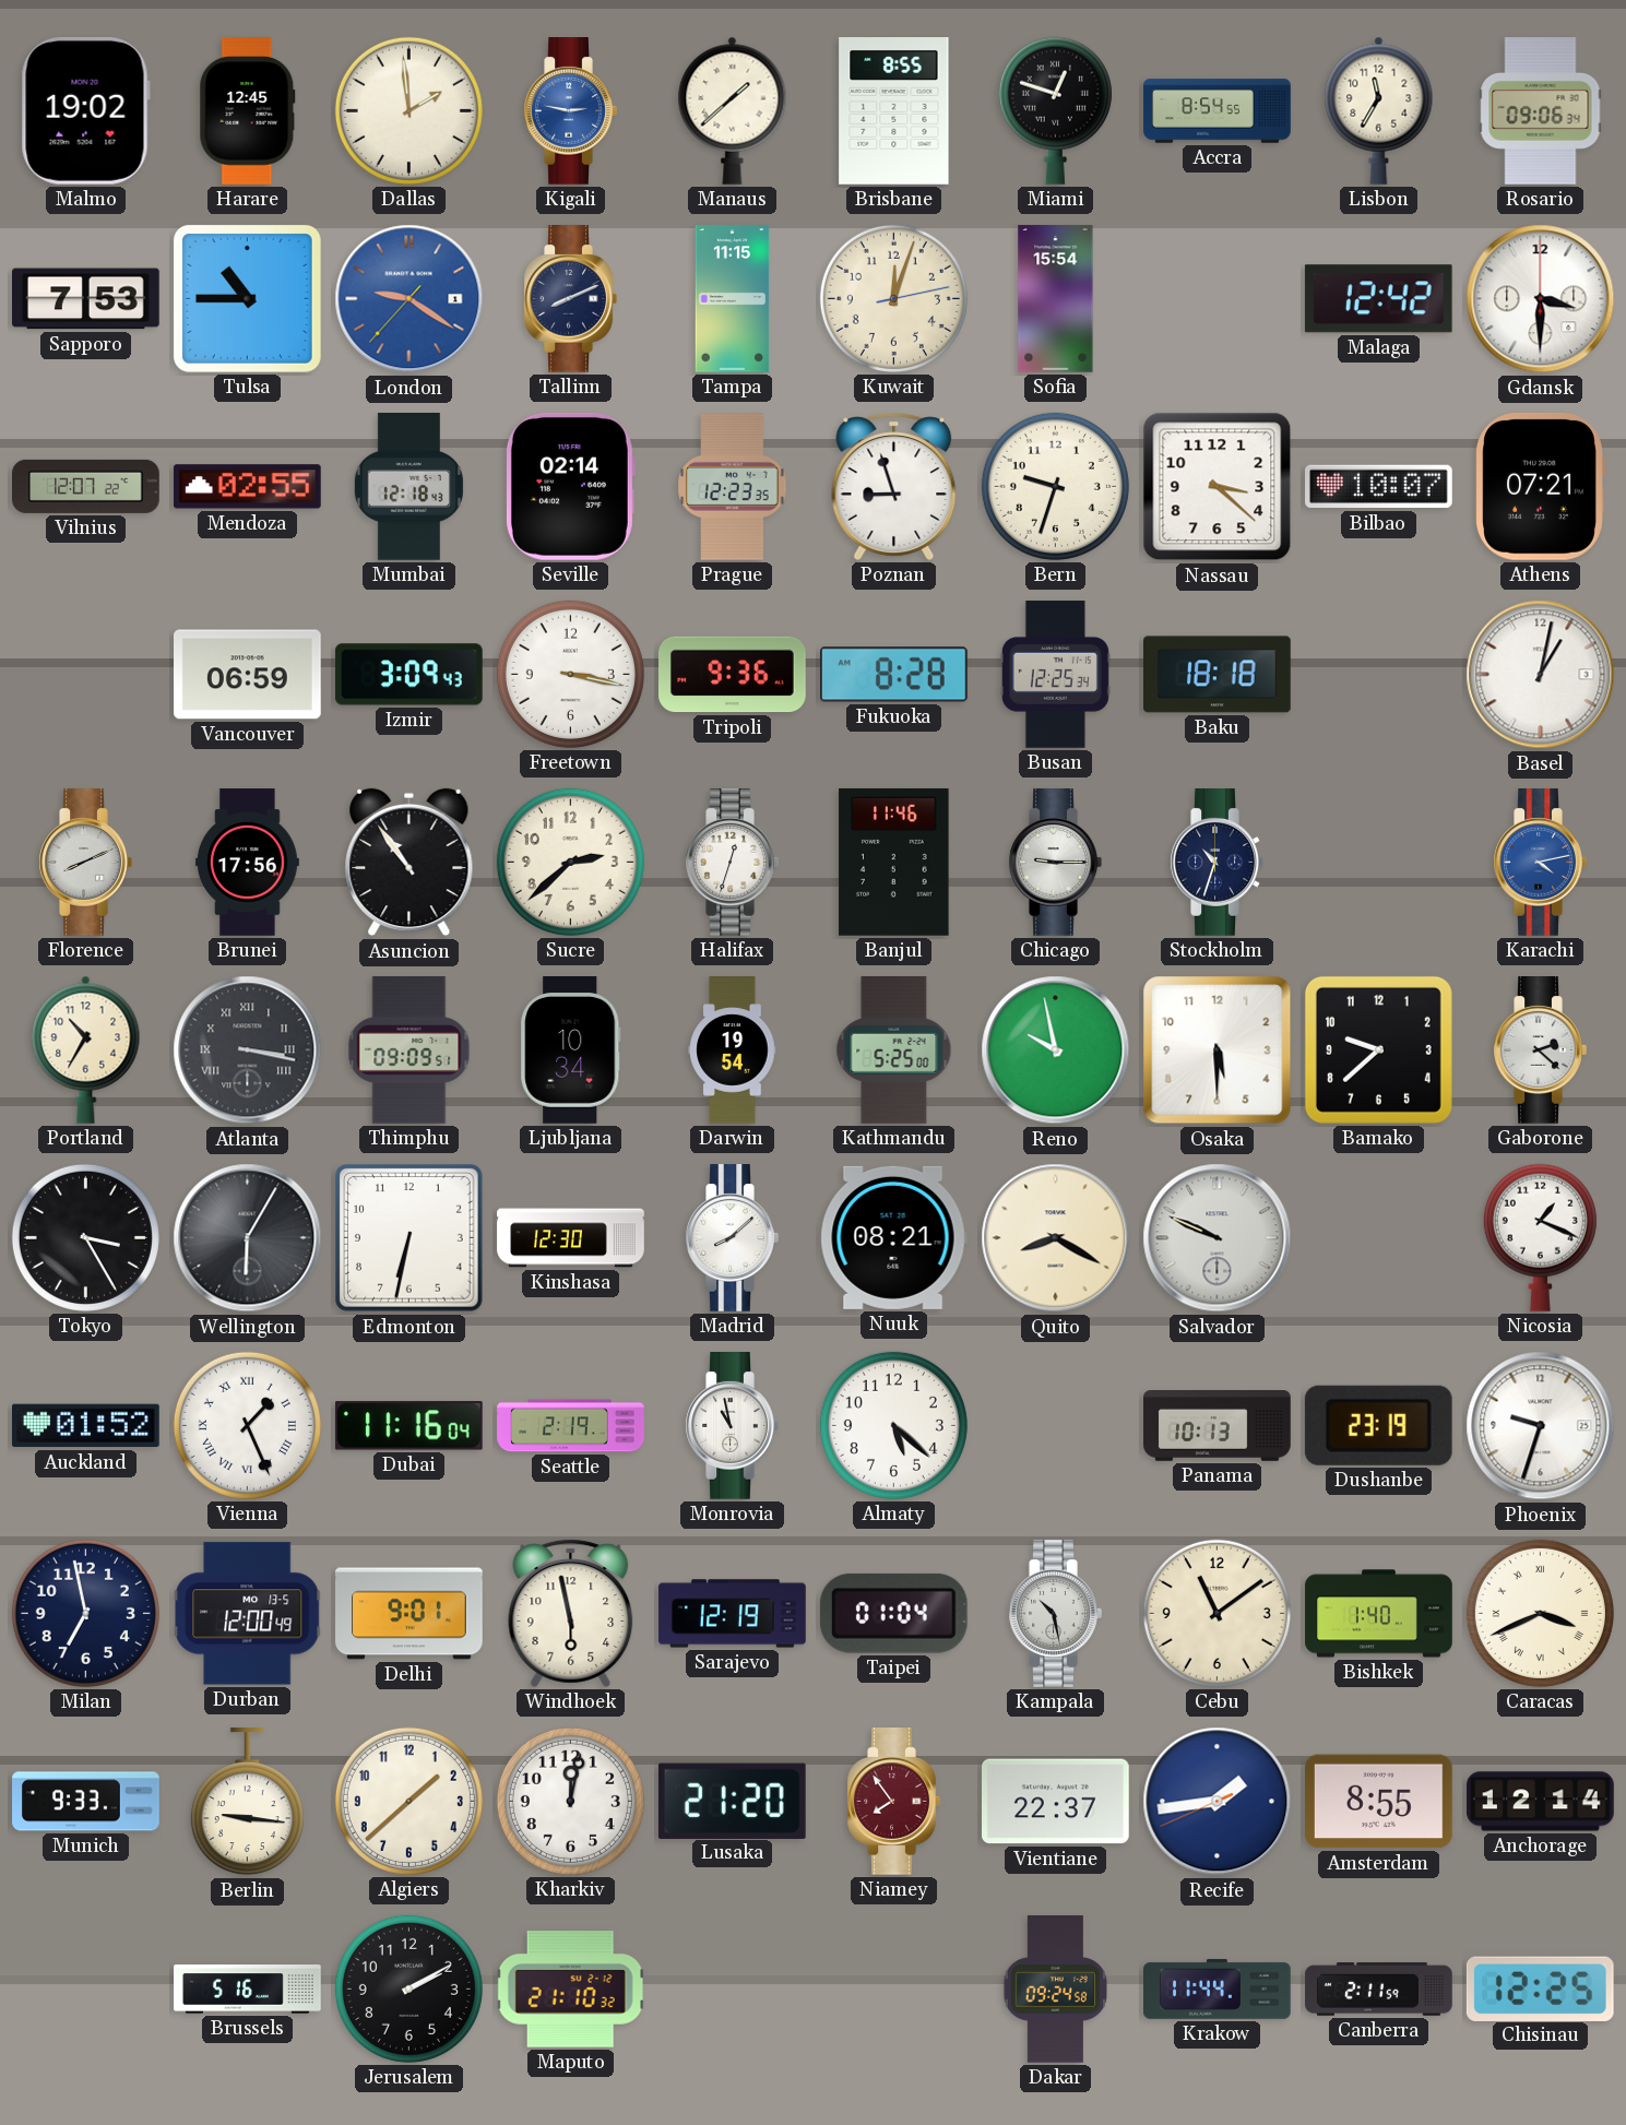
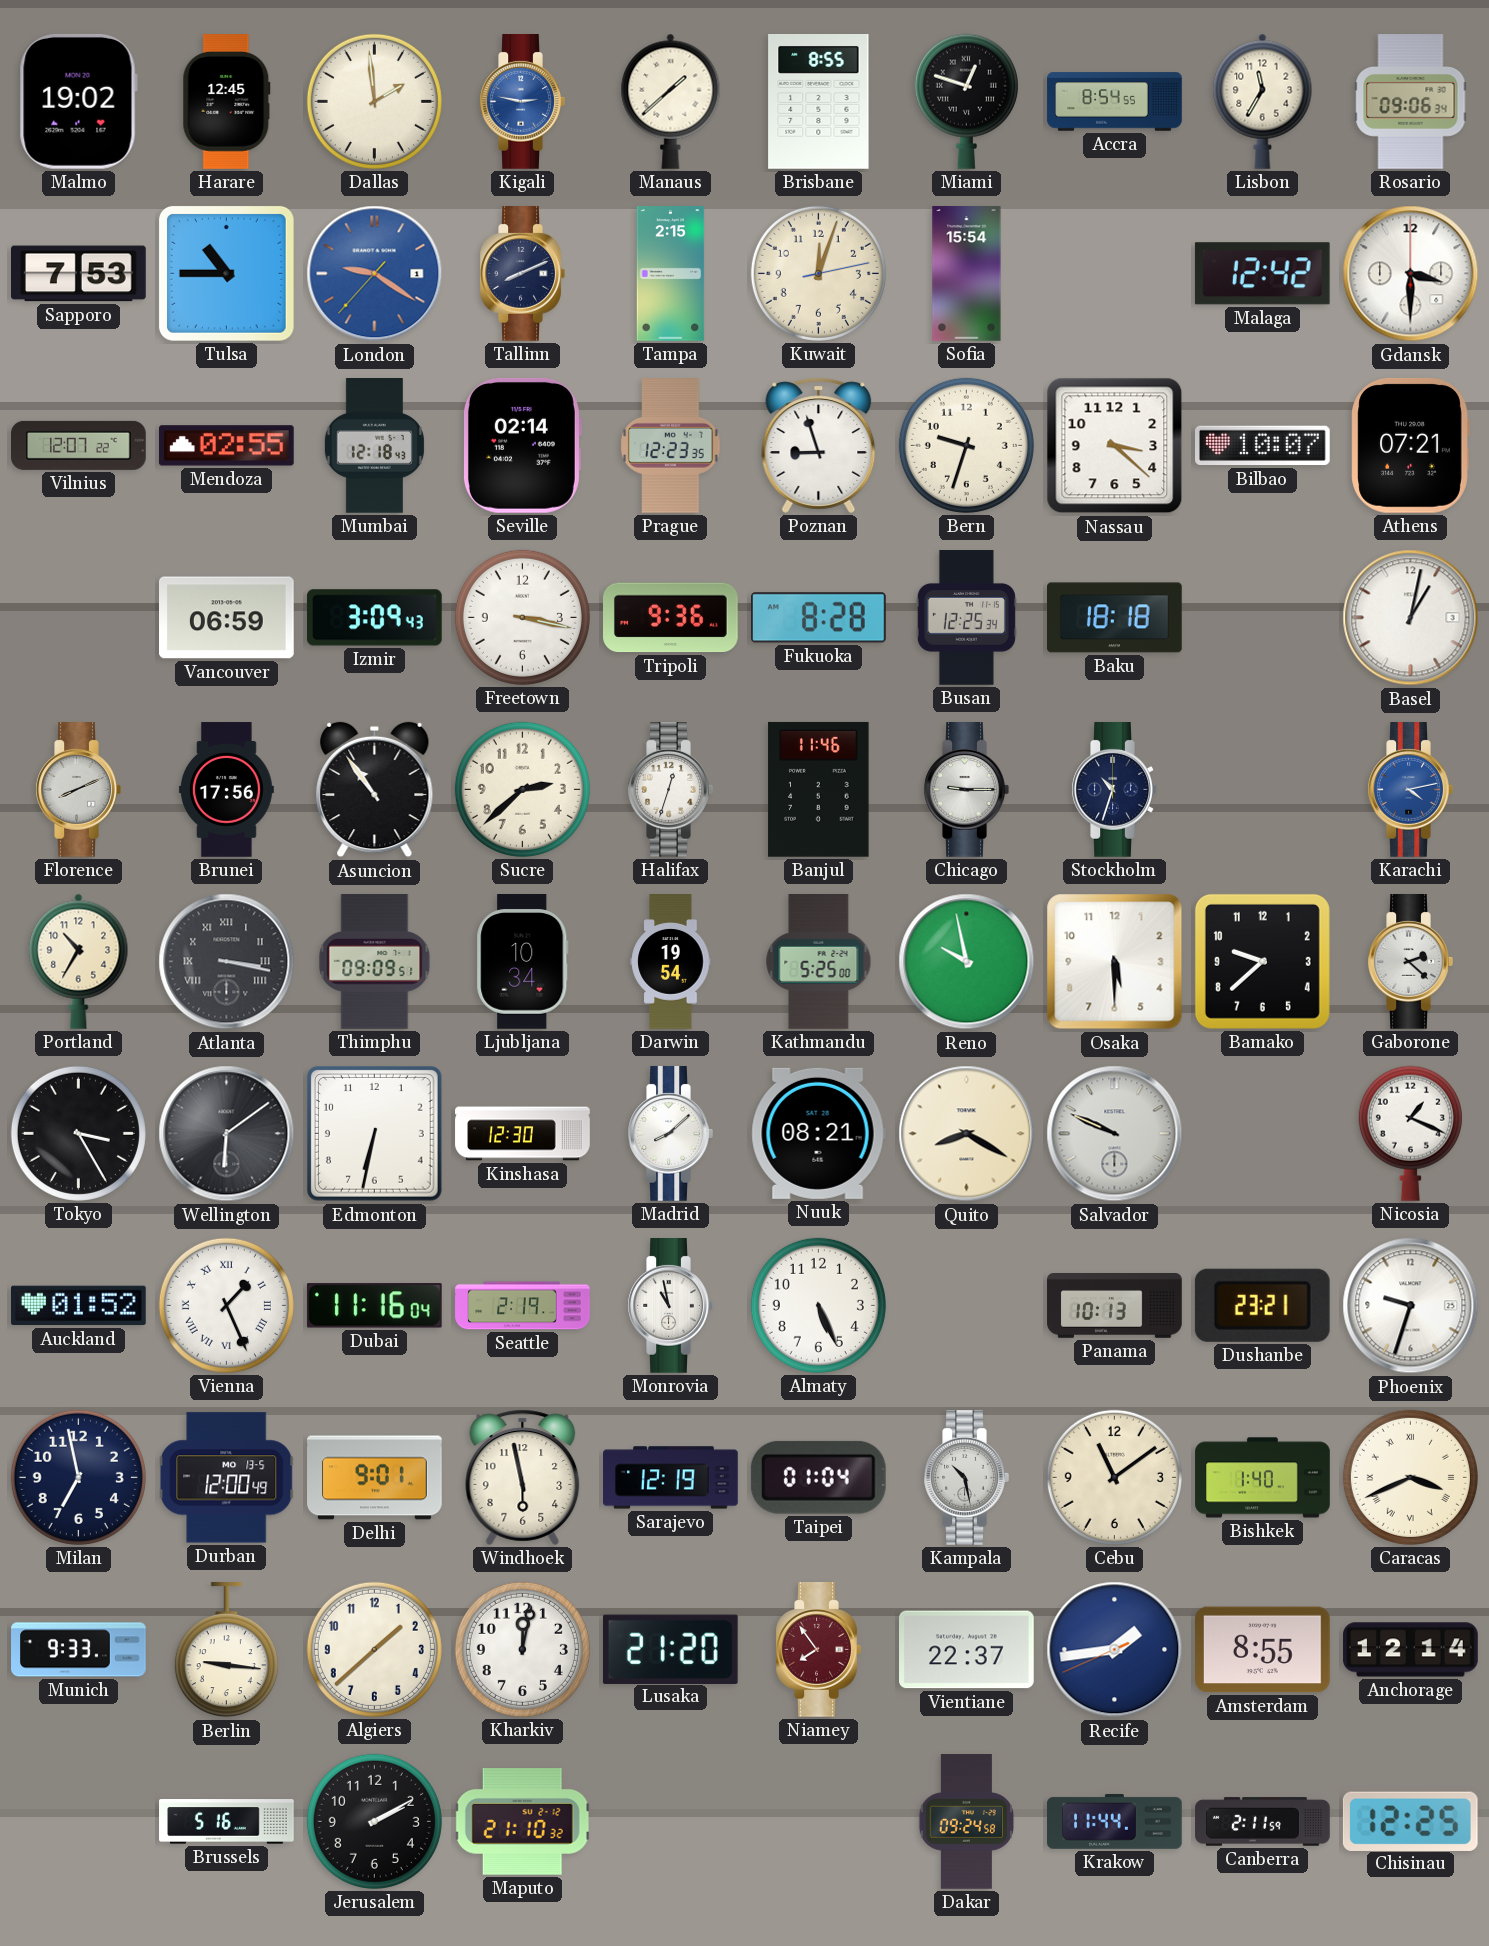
Tampa: 11:15 -> 2:15
Wellington: 6:05 -> 6:09
Almaty: 5:22 -> 5:26
Dushanbe: 23:19 -> 23:21
